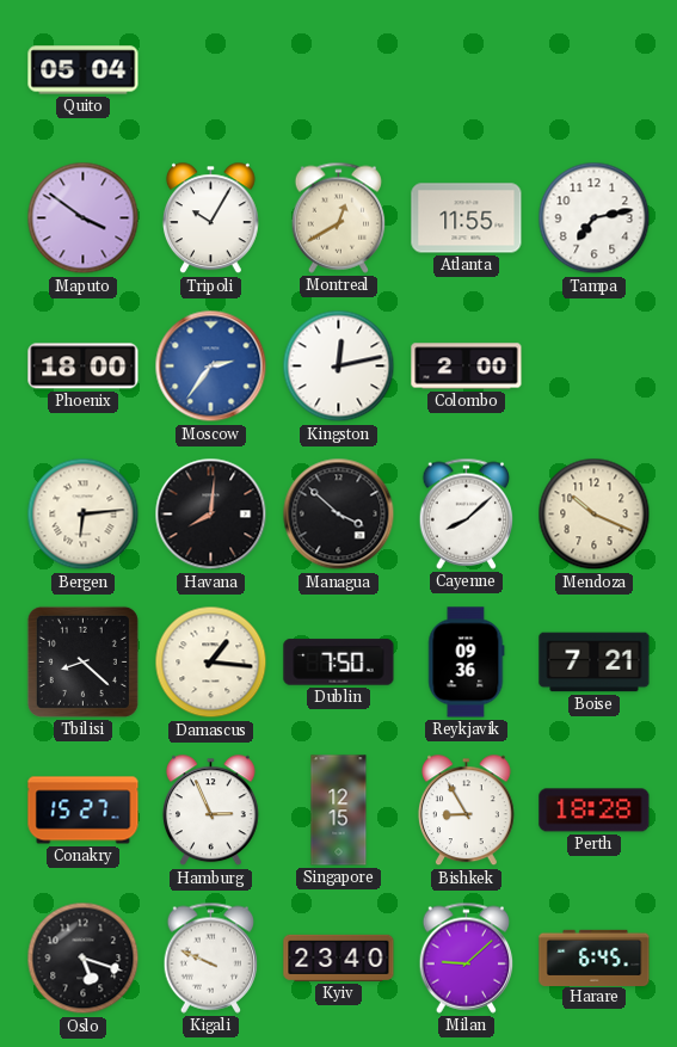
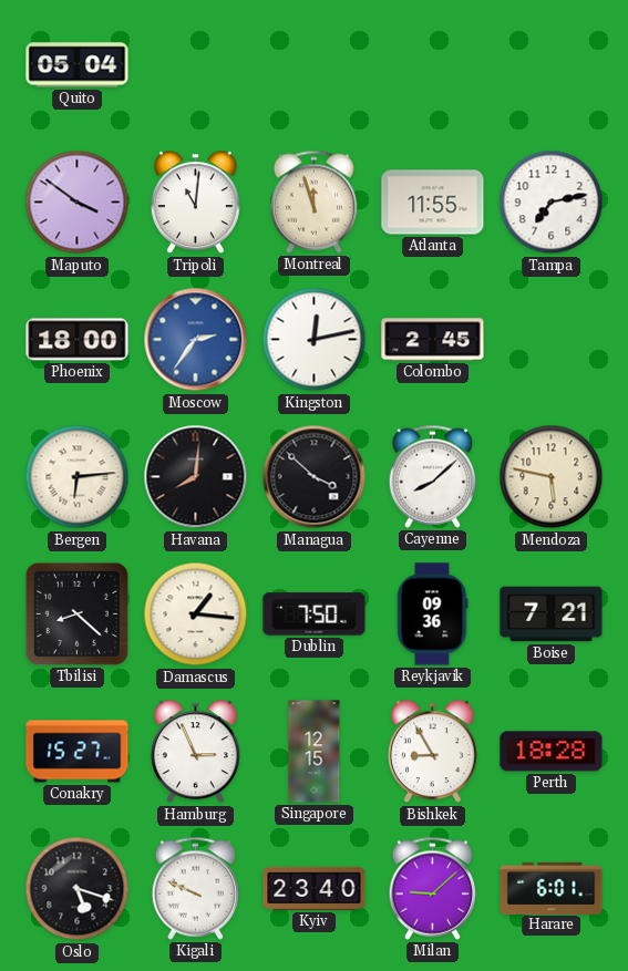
Tripoli: 10:05 -> 11:01
Montreal: 12:40 -> 11:57
Colombo: 2:00 -> 2:45
Mendoza: 10:19 -> 5:47
Harare: 6:45 -> 6:01
